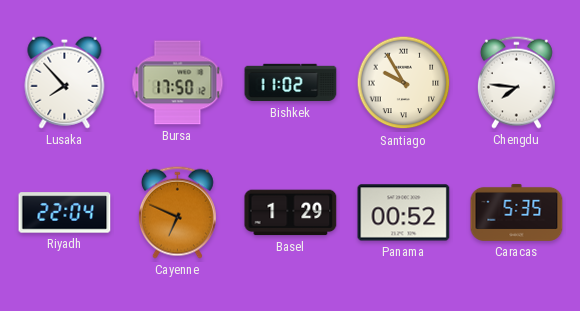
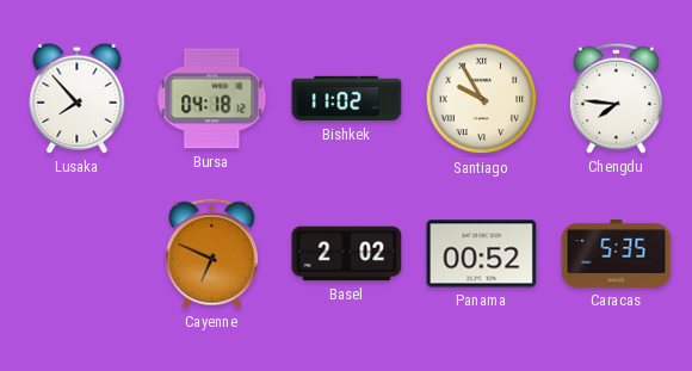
Bursa: 17:50 -> 04:18
Riyadh: 22:04 -> none
Basel: 1:29 -> 2:02
